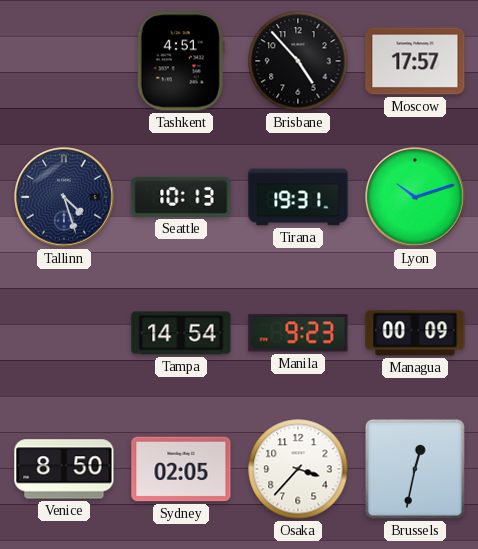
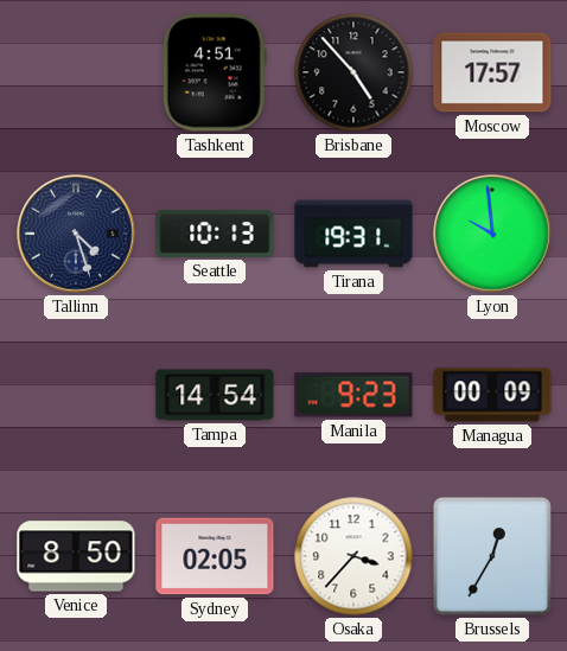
Lyon: 10:12 -> 9:59
Brussels: 12:32 -> 12:35
